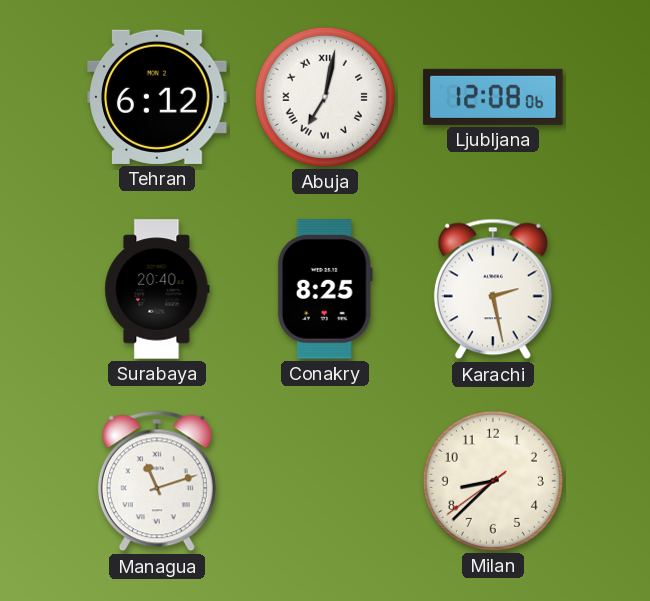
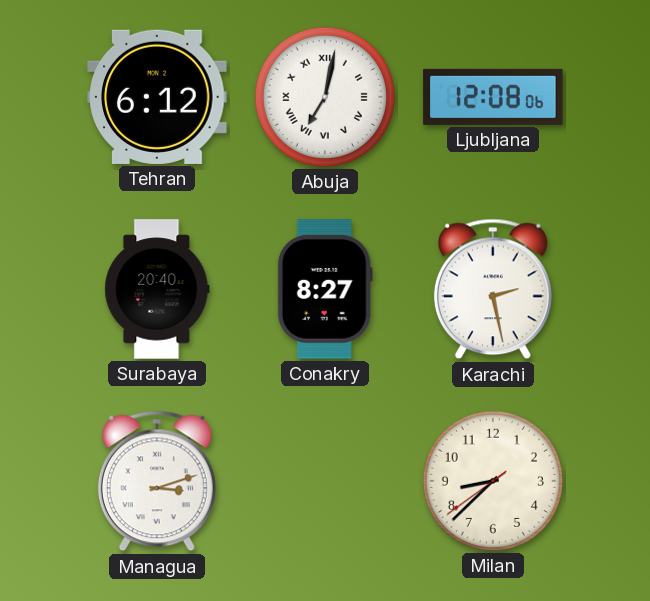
Conakry: 8:25 -> 8:27
Managua: 11:12 -> 3:12
